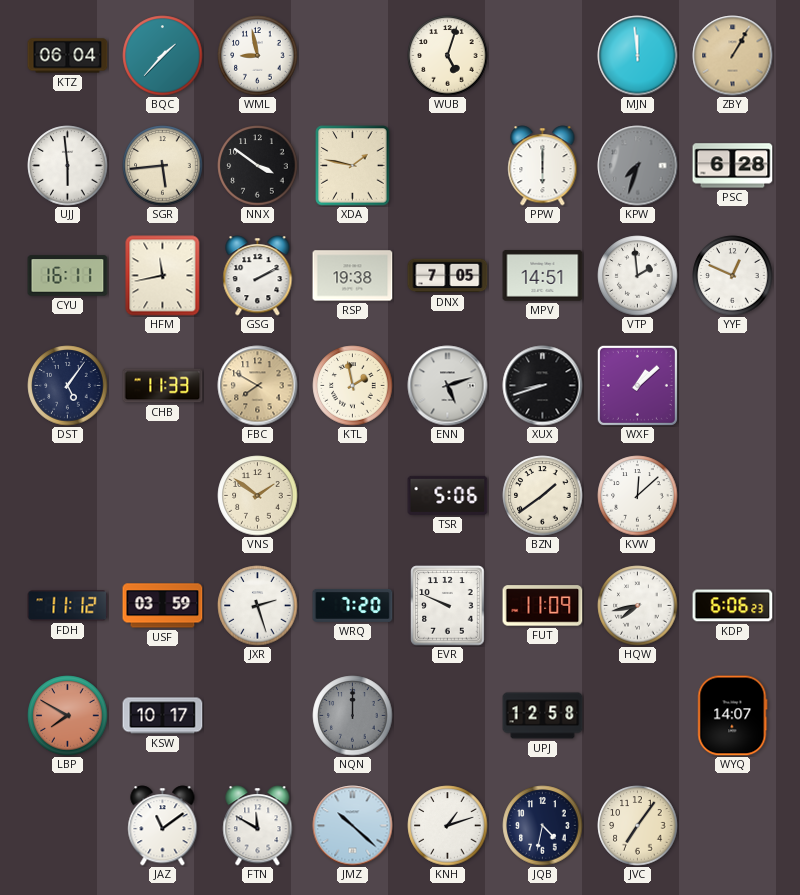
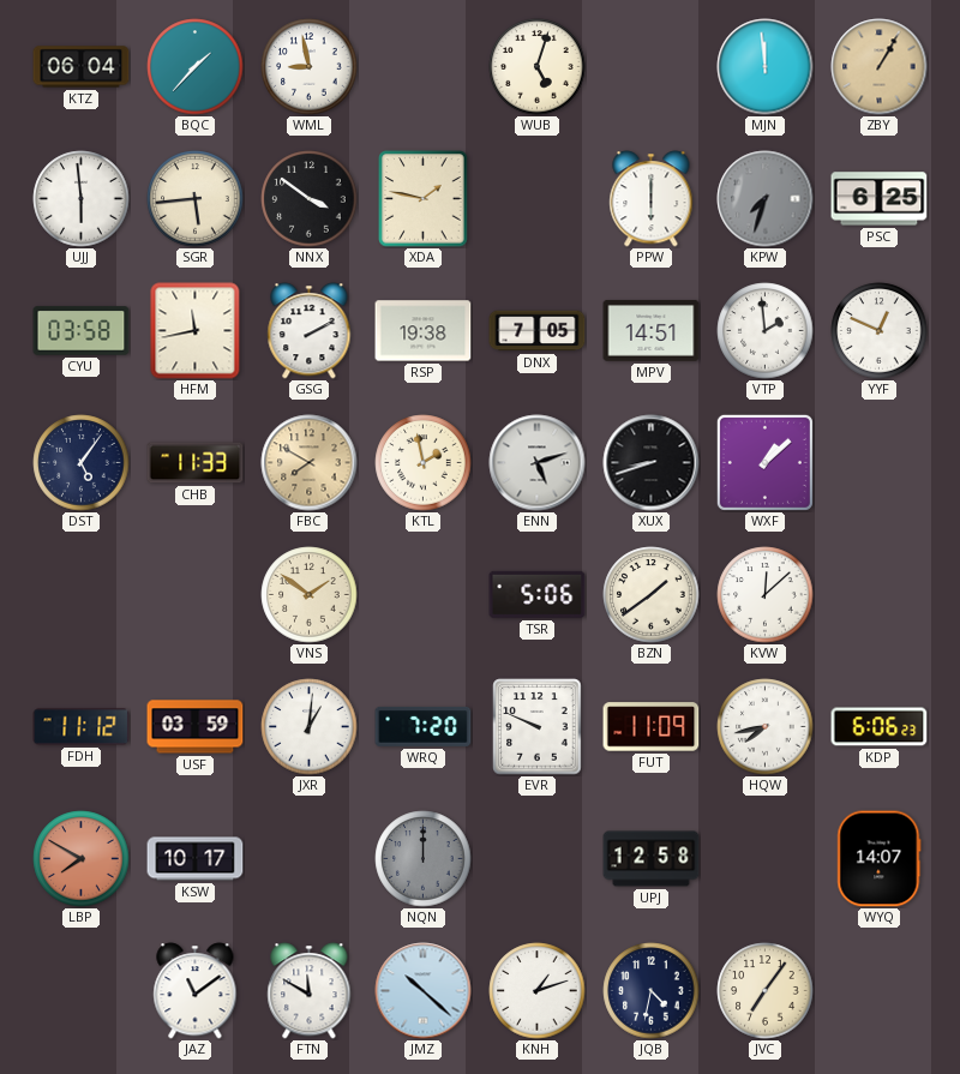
PSC: 6:28 -> 6:25
CYU: 16:11 -> 03:58
JXR: 2:27 -> 1:01
